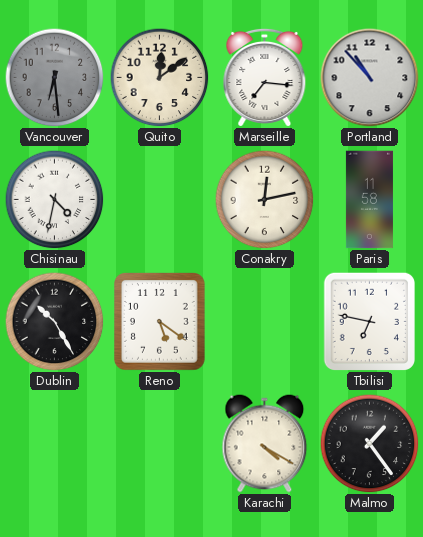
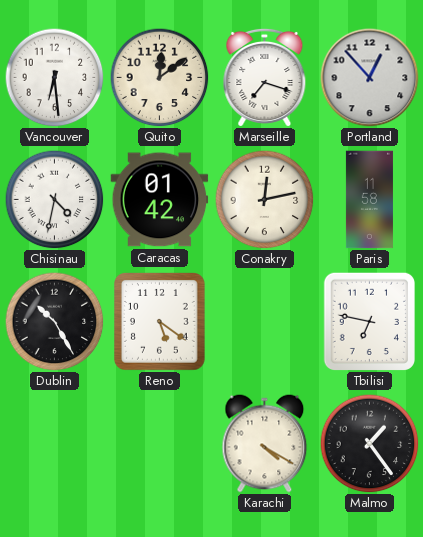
Vancouver dial: grey -> white
Marseille: 7:16 -> 7:18
Portland: 10:53 -> 12:53
Caracas: none -> 01:42
